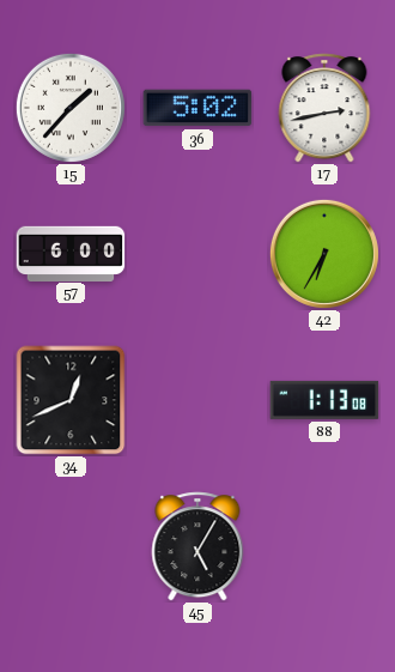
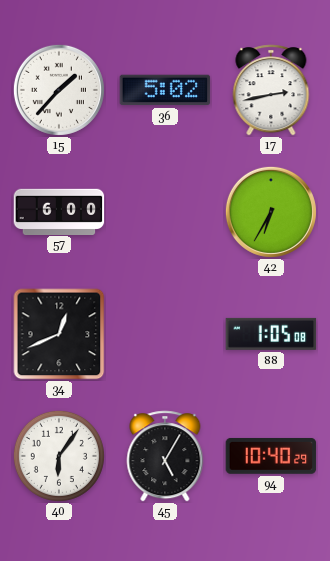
88: 1:13 -> 1:05
40: none -> 6:06
94: none -> 10:40
